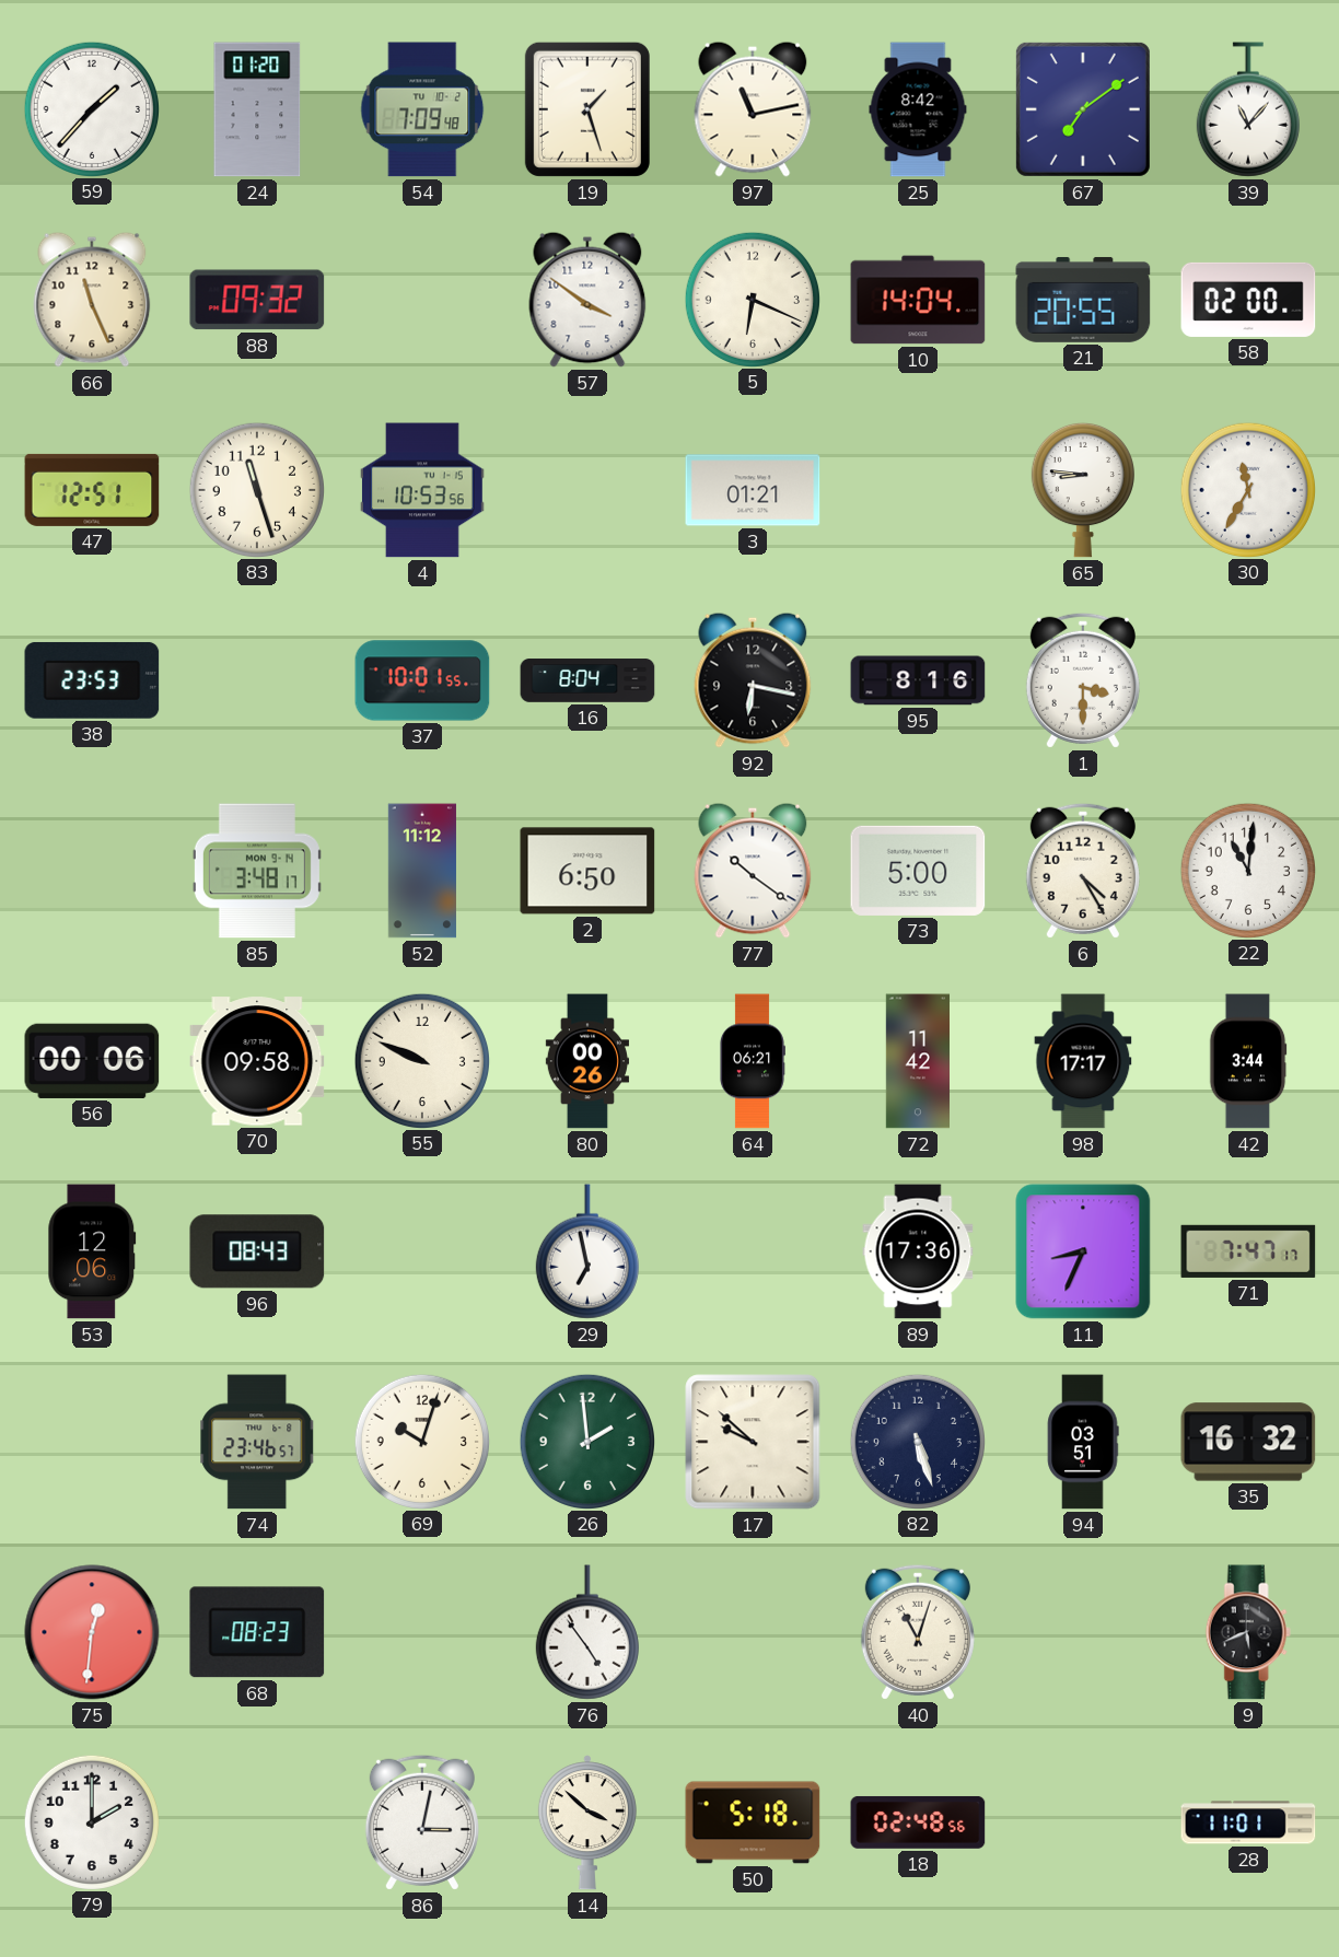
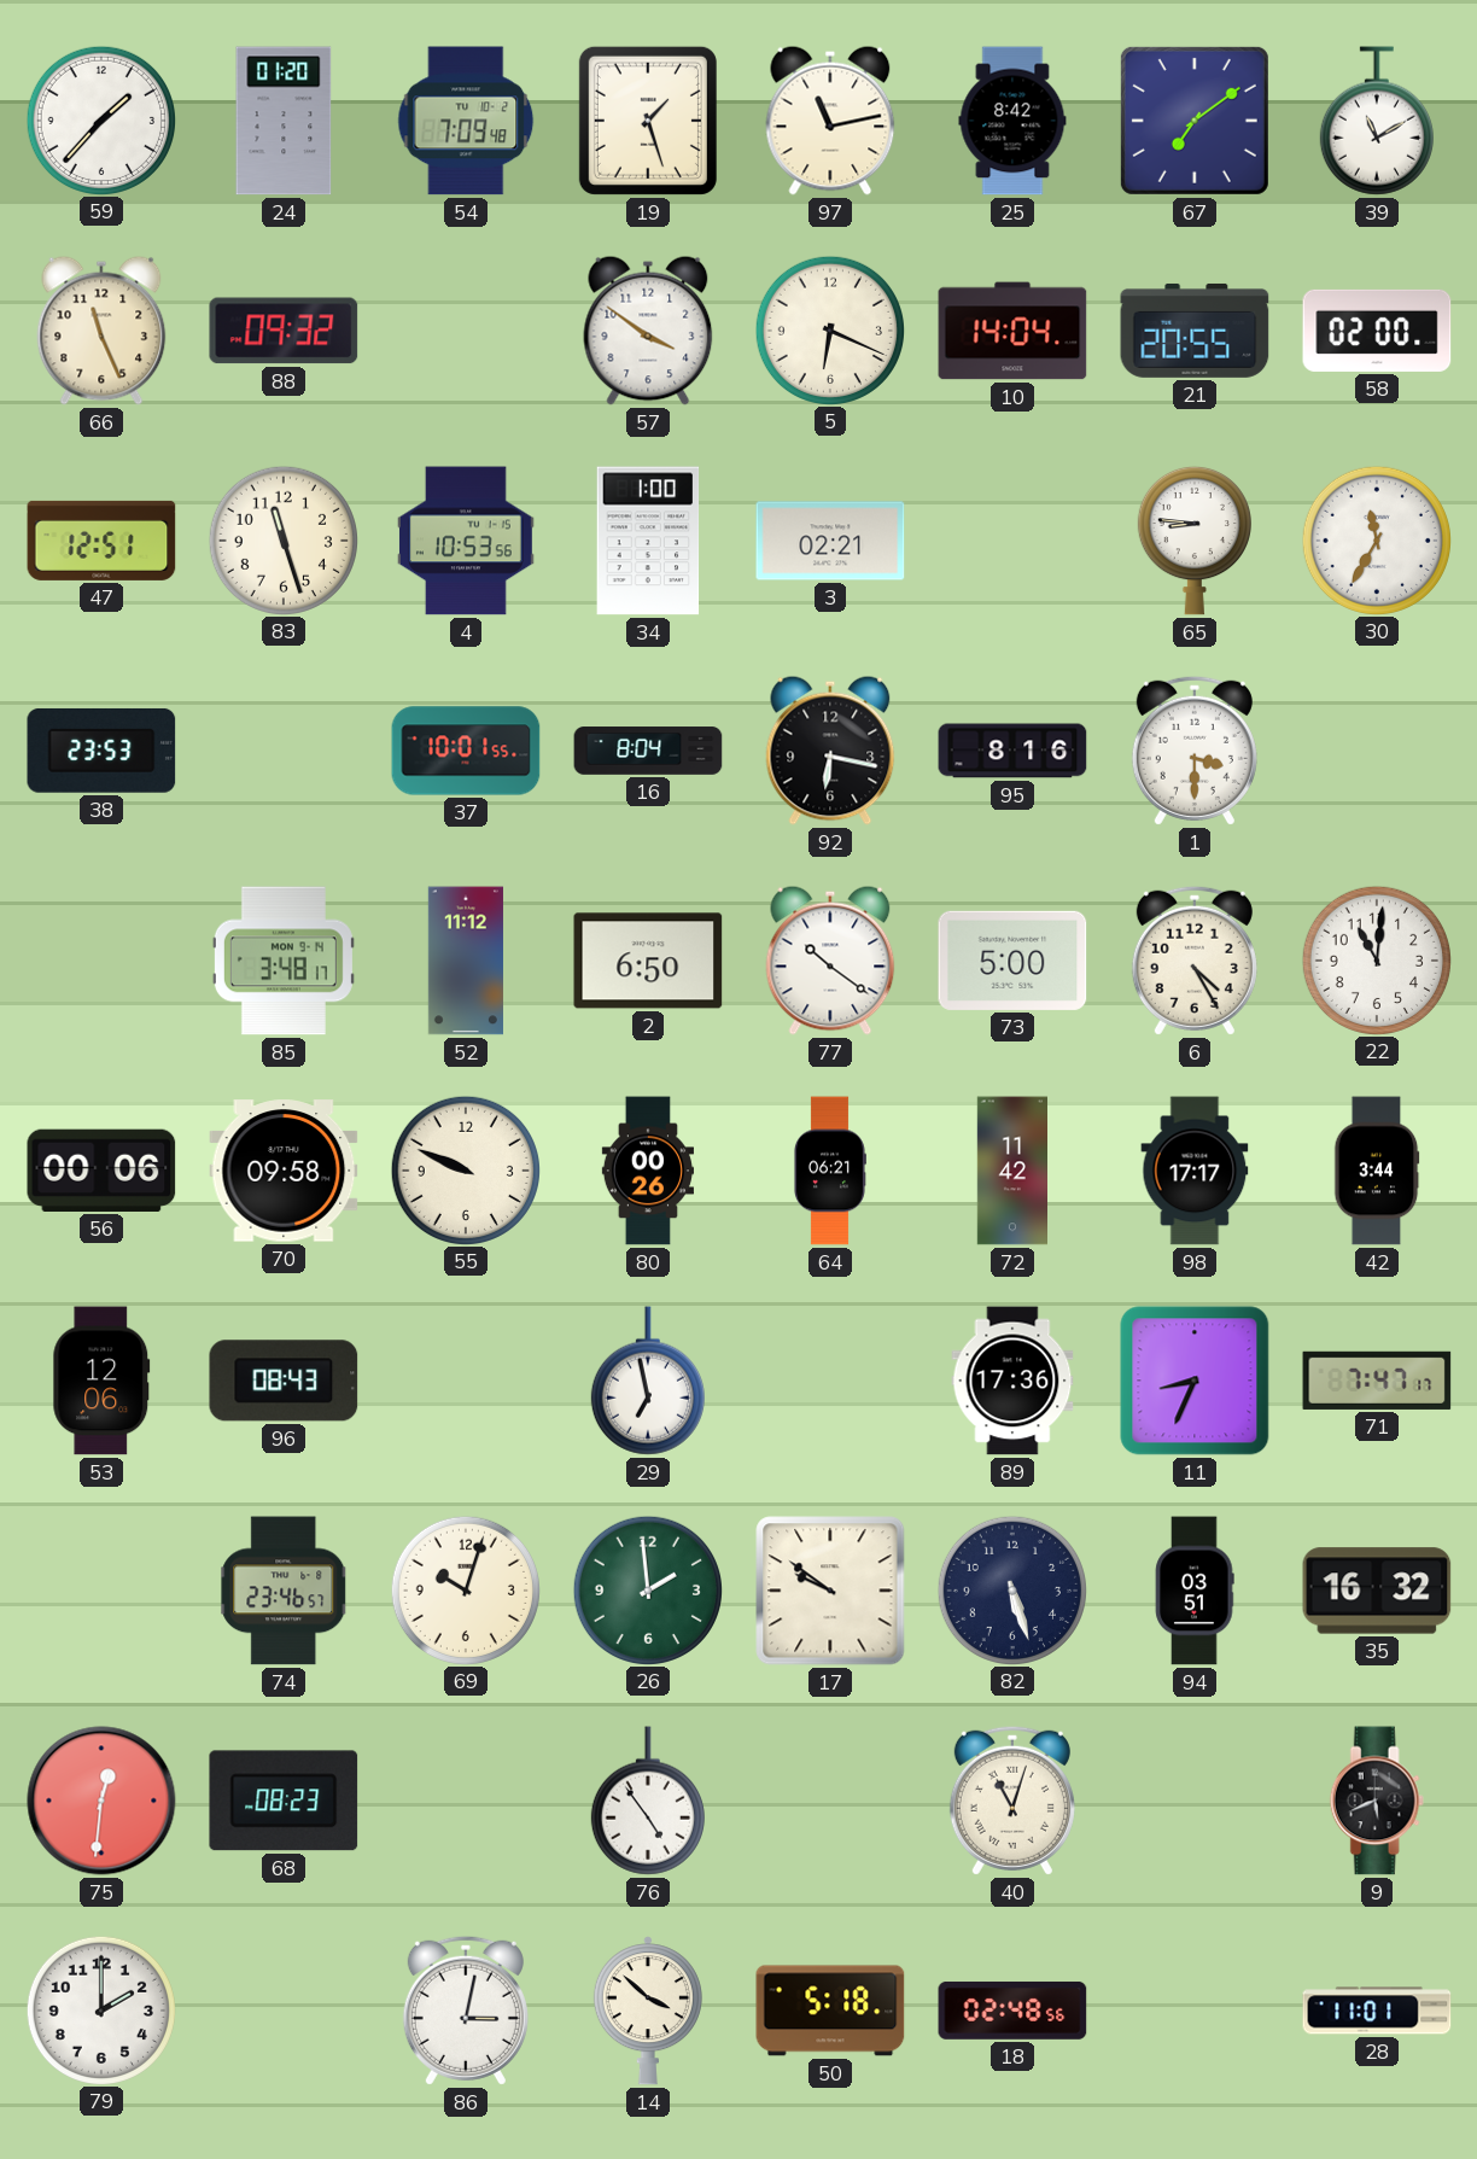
39: 11:07 -> 11:10
34: none -> 1:00
3: 01:21 -> 02:21
17: 9:52 -> 9:51
